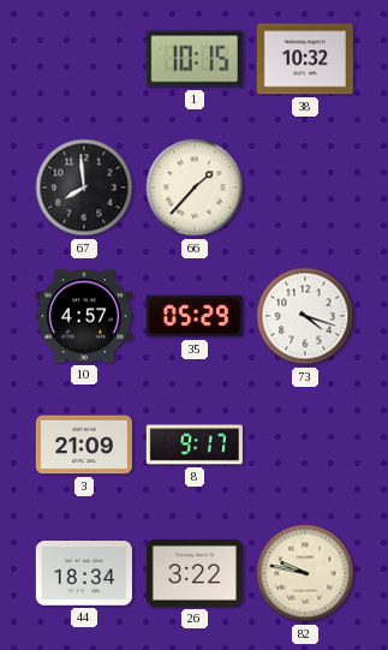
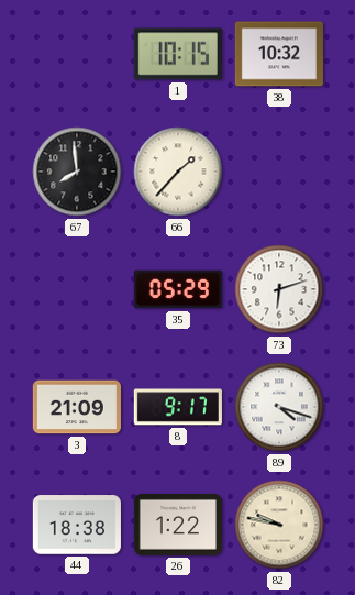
10: 4:57 -> none
73: 4:18 -> 6:12
89: none -> 4:18
44: 18:34 -> 18:38
26: 3:22 -> 1:22
